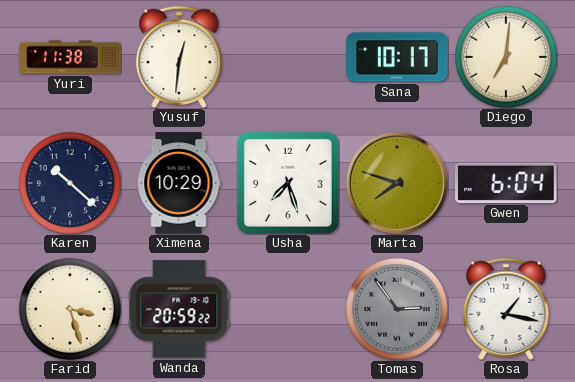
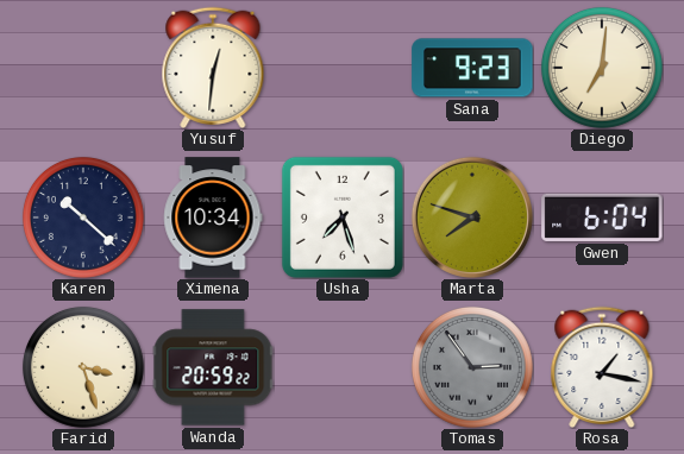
Yuri: 11:38 -> none
Sana: 10:17 -> 9:23
Ximena: 10:29 -> 10:34
